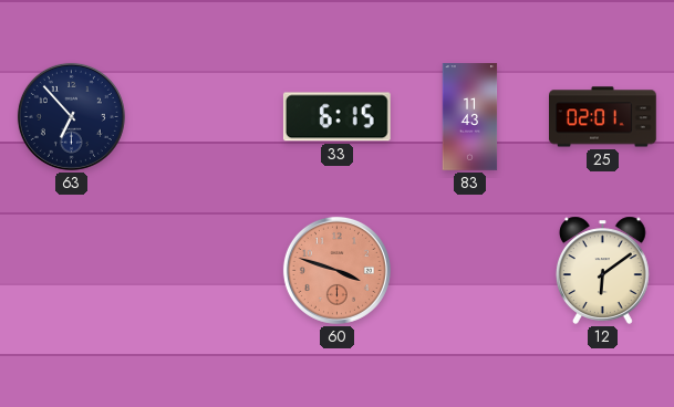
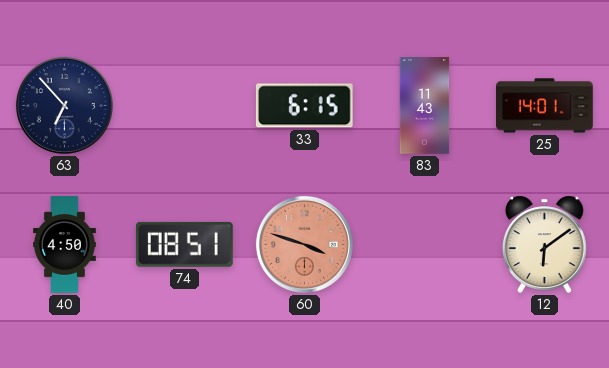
25: 02:01 -> 14:01
40: none -> 4:50
74: none -> 08:51
